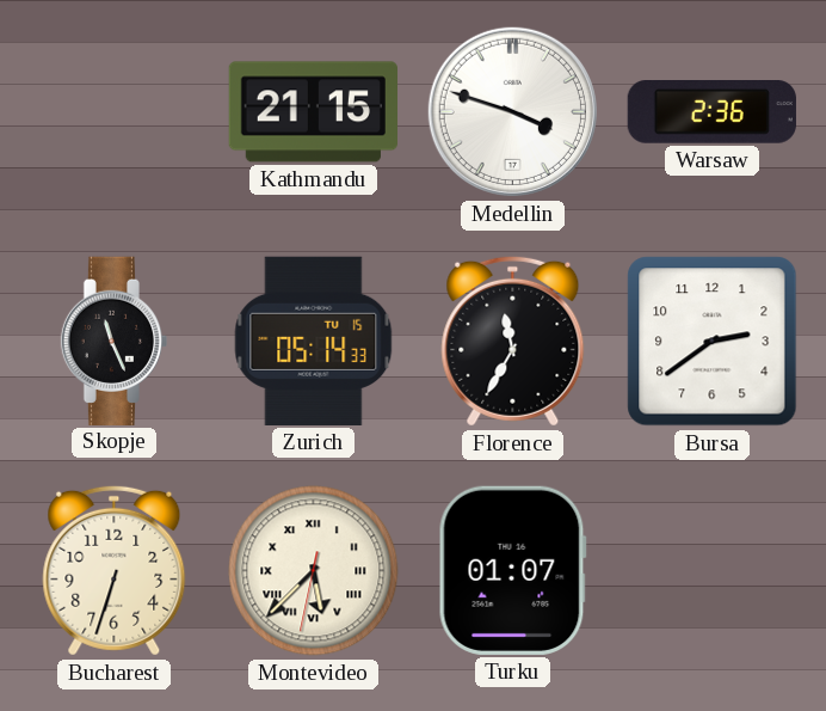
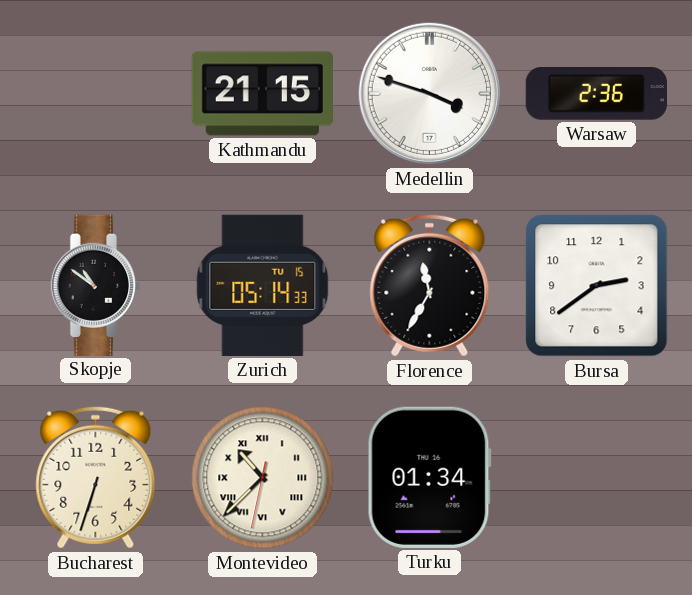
Skopje: 11:26 -> 10:51
Montevideo: 5:37 -> 10:37
Turku: 01:07 -> 01:34
